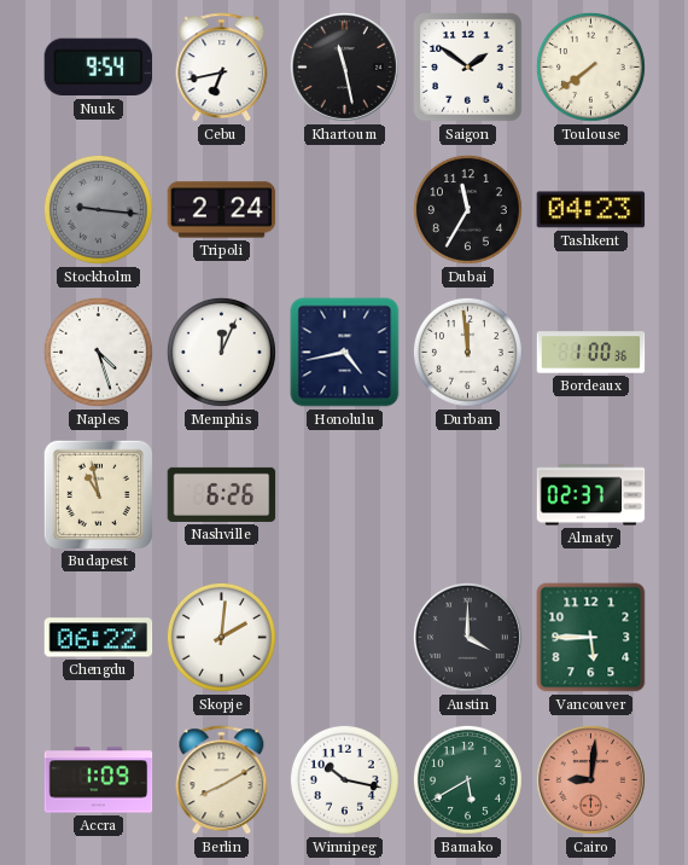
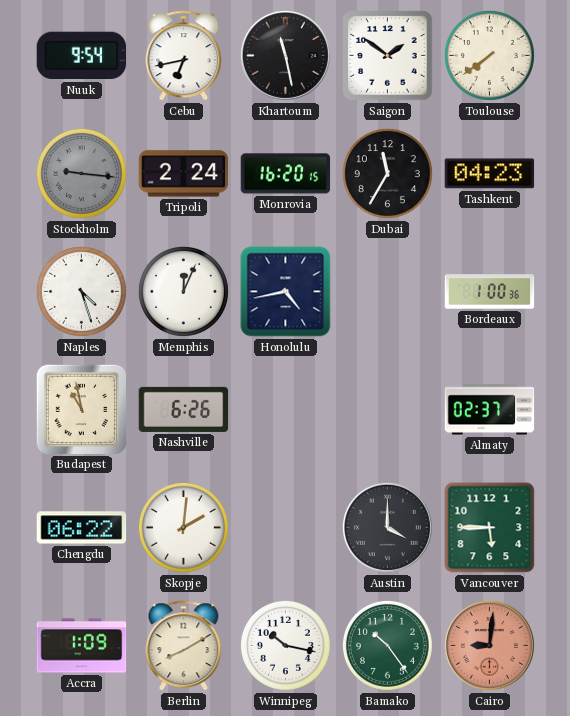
Monrovia: none -> 16:20
Durban: 11:59 -> none
Bamako: 5:40 -> 10:24
